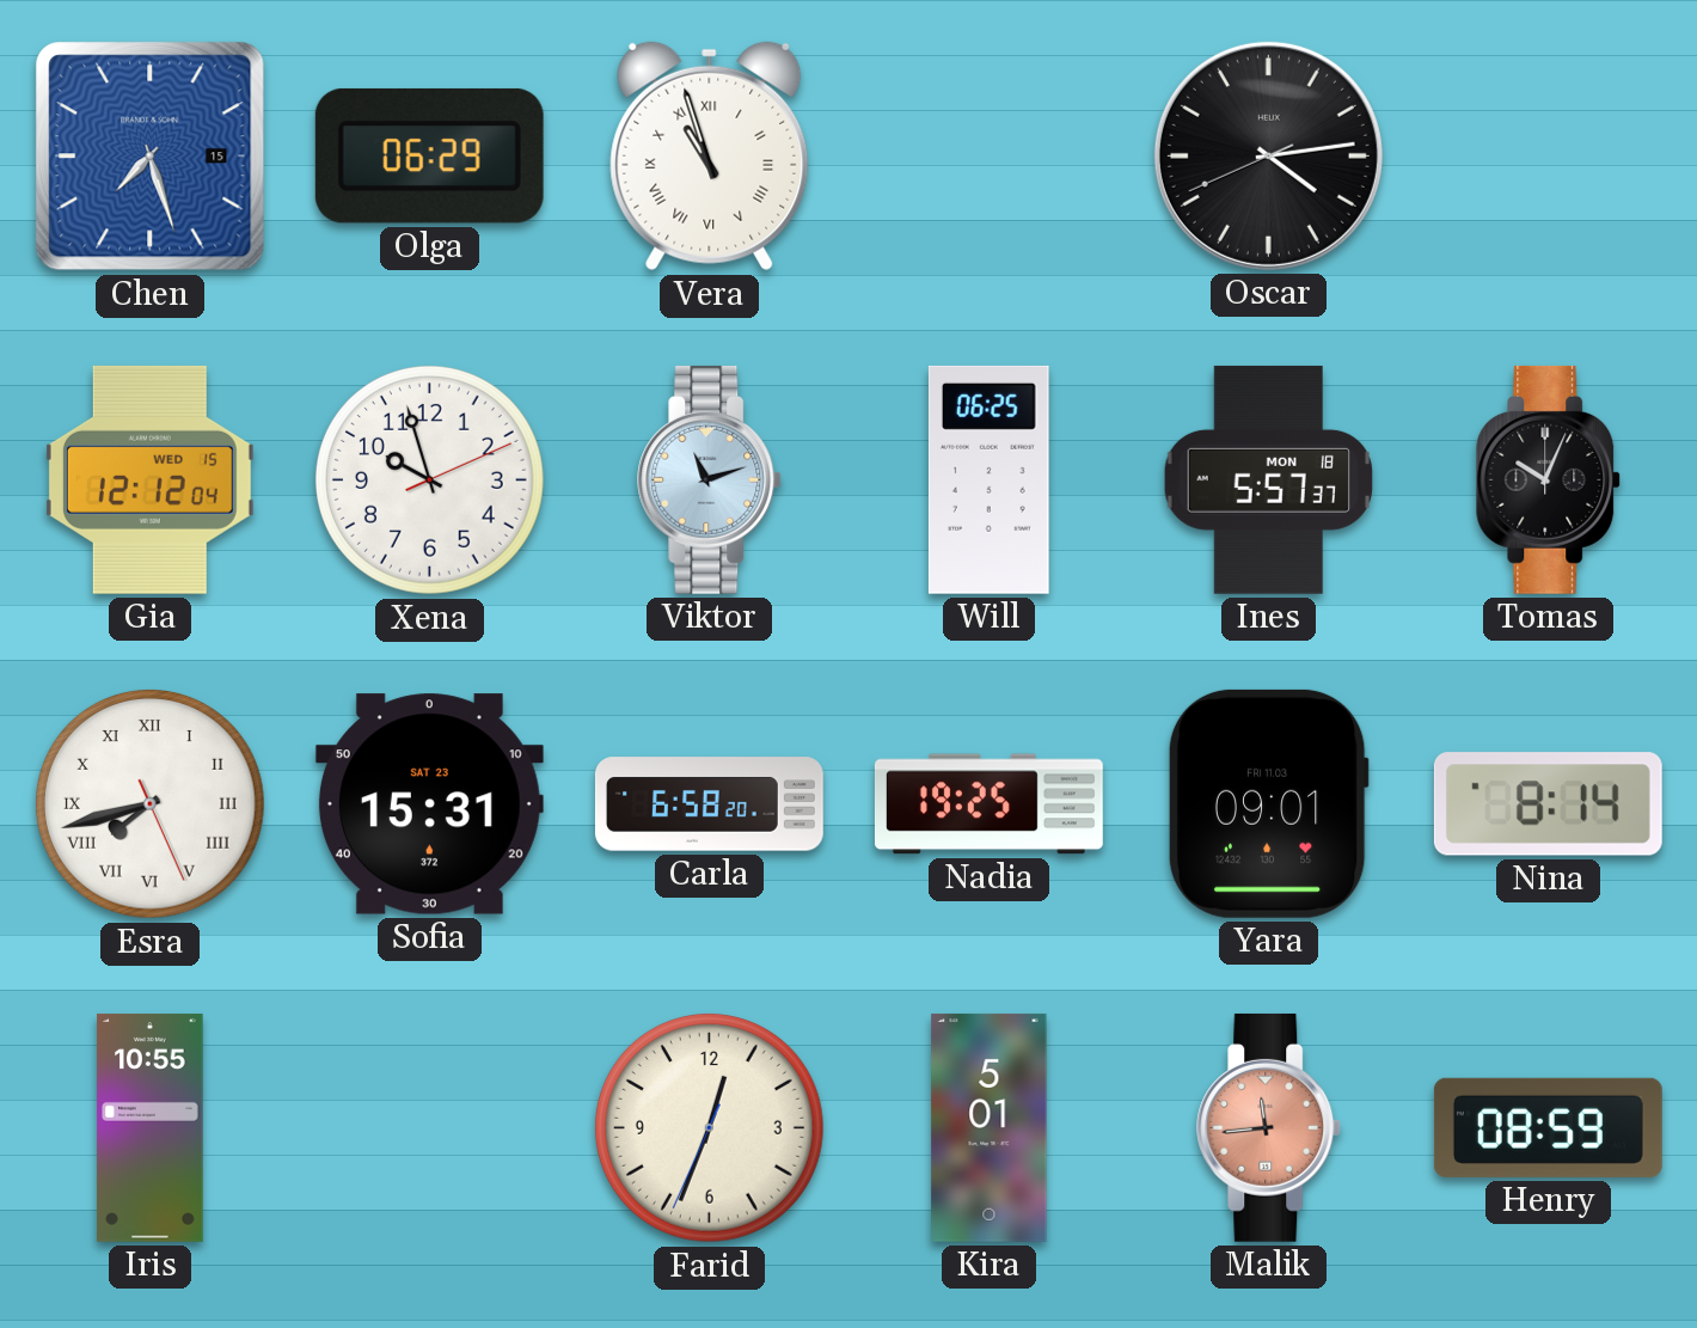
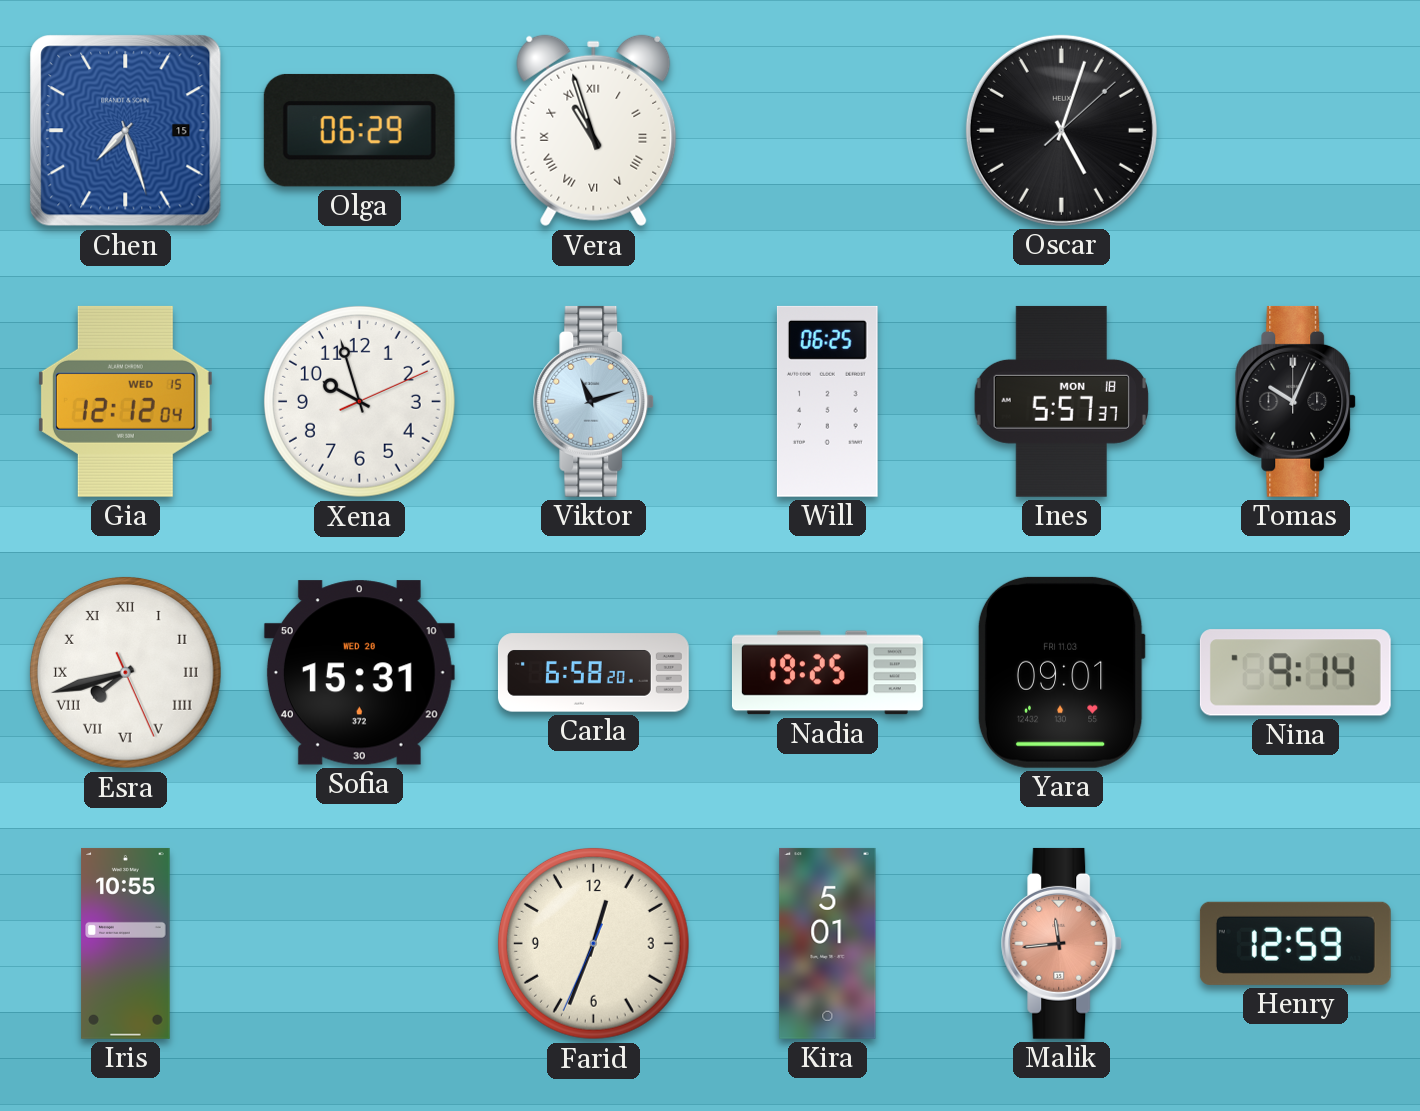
Oscar: 4:13 -> 5:03
Sofia date: SAT 23 -> WED 20
Nina: 8:14 -> 9:14
Henry: 08:59 -> 12:59
